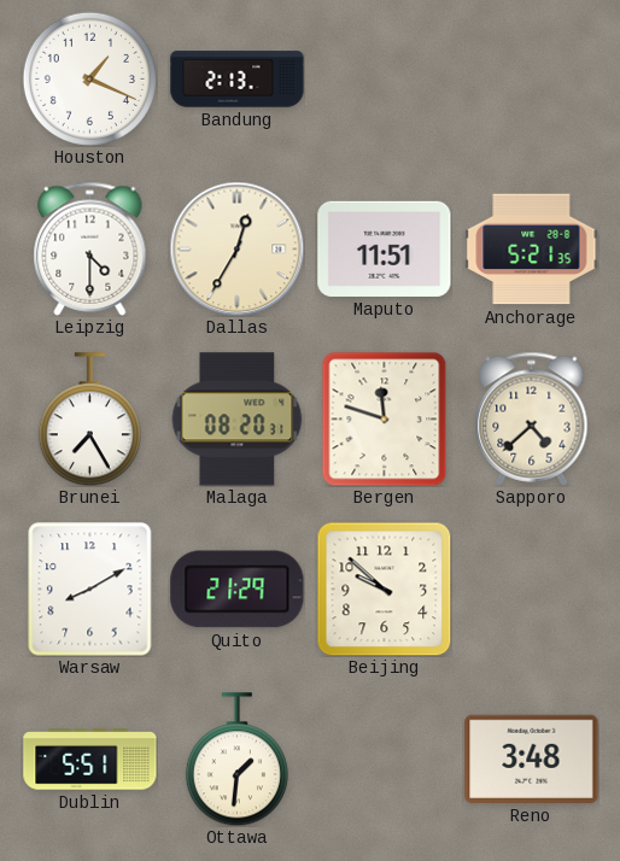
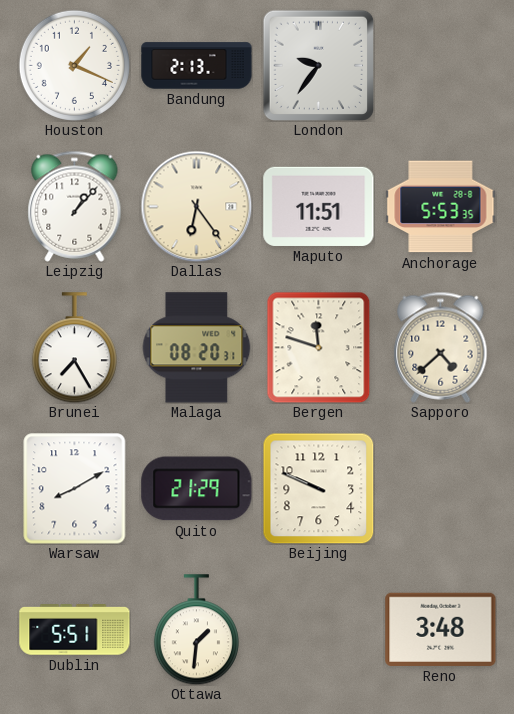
London: none -> 9:36
Leipzig: 4:30 -> 1:07
Dallas: 12:35 -> 6:24
Anchorage: 5:21 -> 5:53
Beijing: 9:52 -> 9:49
